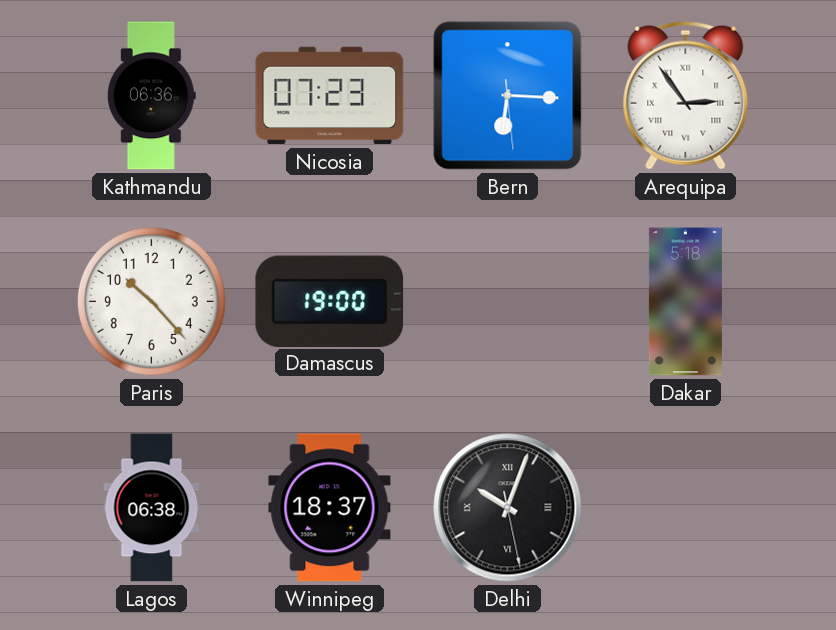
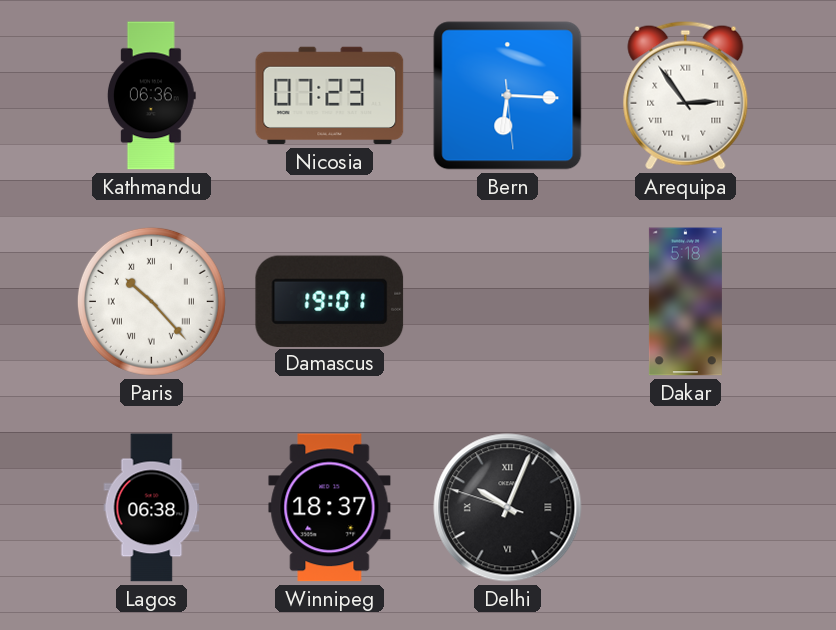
Paris numerals: Arabic -> Roman
Damascus: 19:00 -> 19:01
Delhi: 10:03:28 -> 10:03:48
